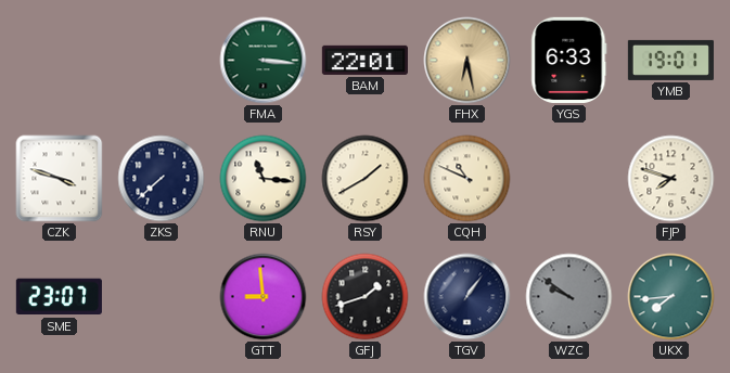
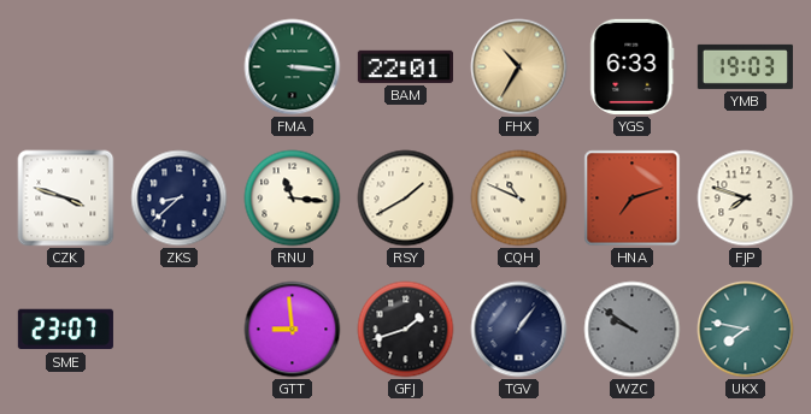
FHX: 6:28 -> 10:35
YMB: 19:01 -> 19:03
ZKS: 7:38 -> 8:38
HNA: none -> 7:12
UKX: 7:44 -> 7:47
